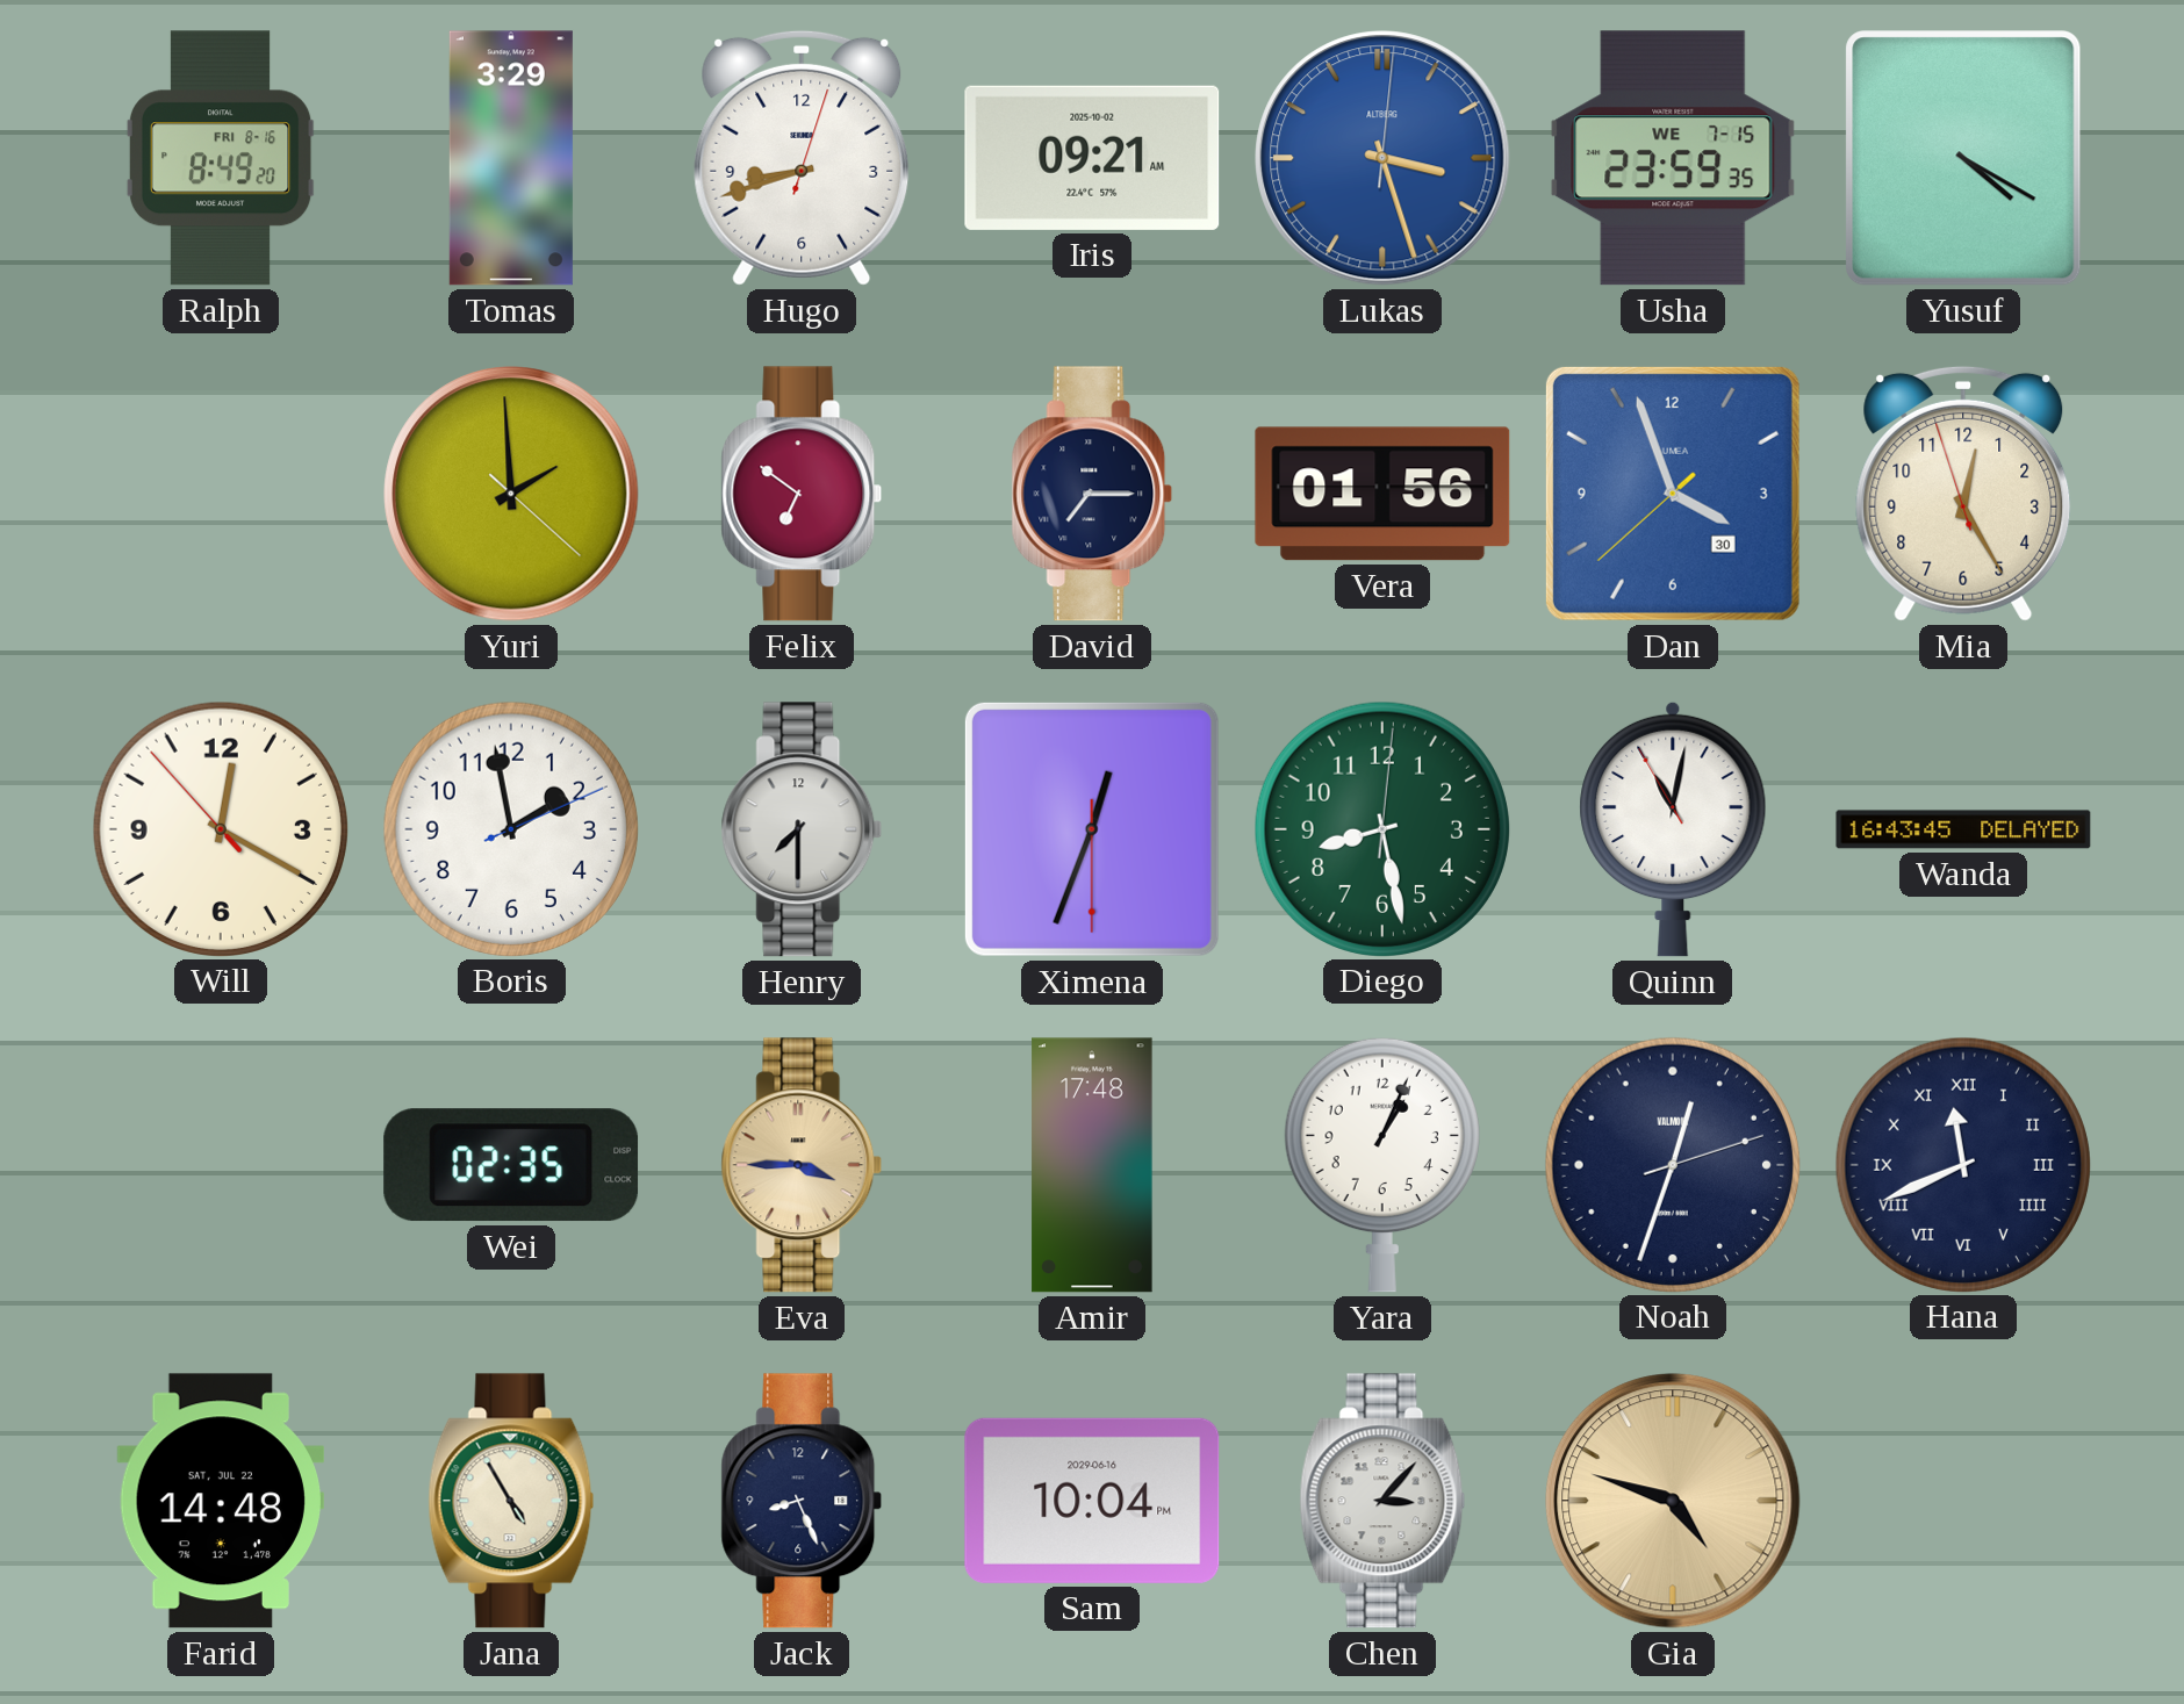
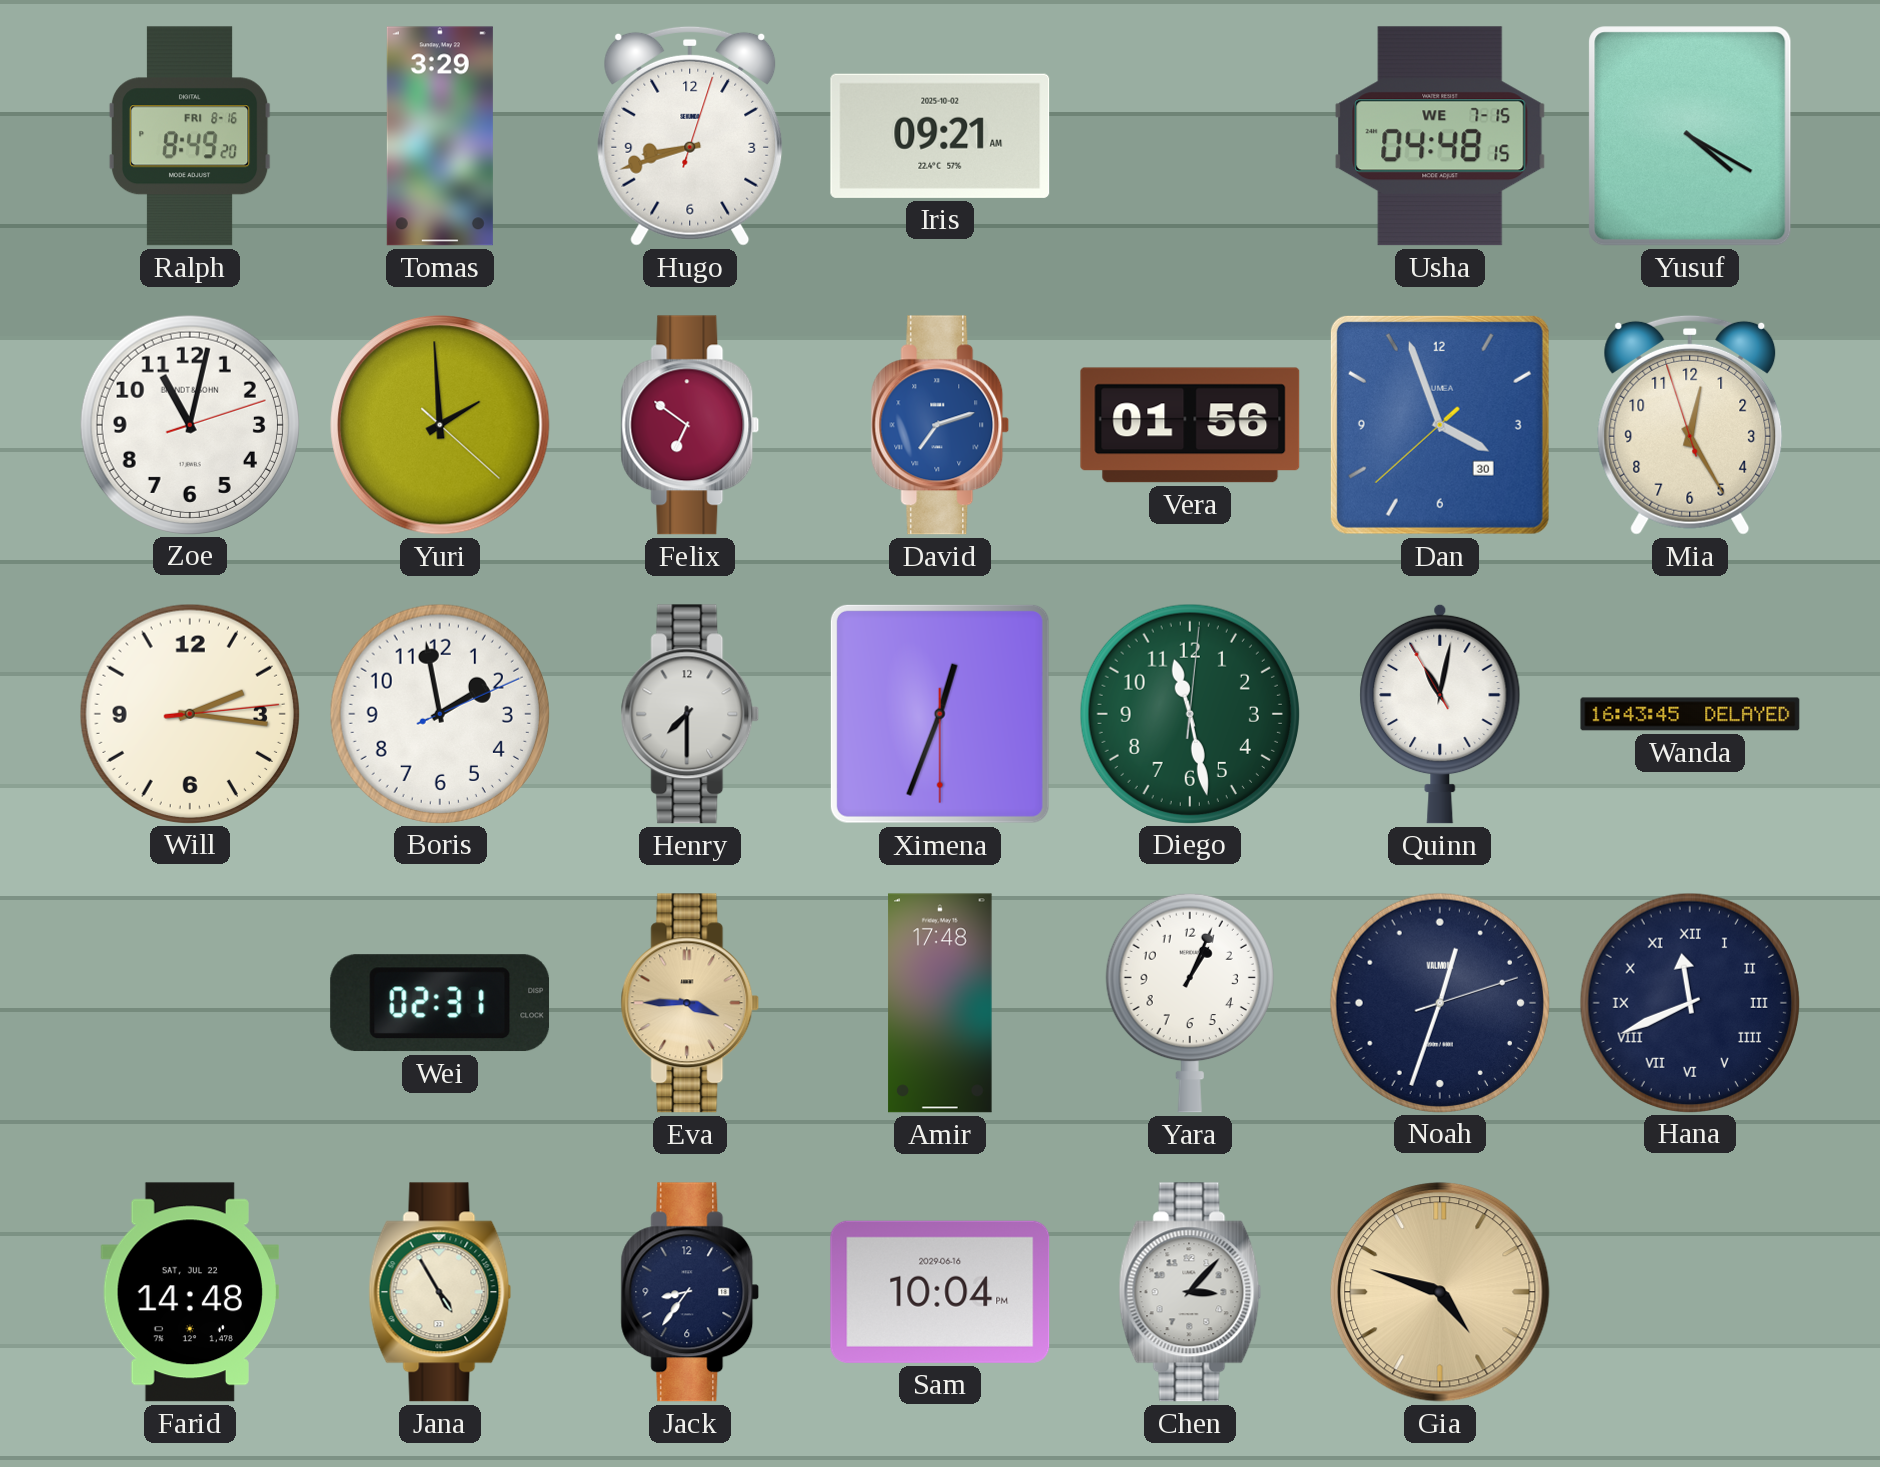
Lukas: 3:27 -> none
Usha: 23:59 -> 04:48
Zoe: none -> 11:02
David: 7:15 -> 7:12
David dial: navy -> blue
Will: 12:19 -> 2:16
Diego: 8:28 -> 11:28
Wei: 02:35 -> 02:31
Jack: 8:26 -> 8:36
